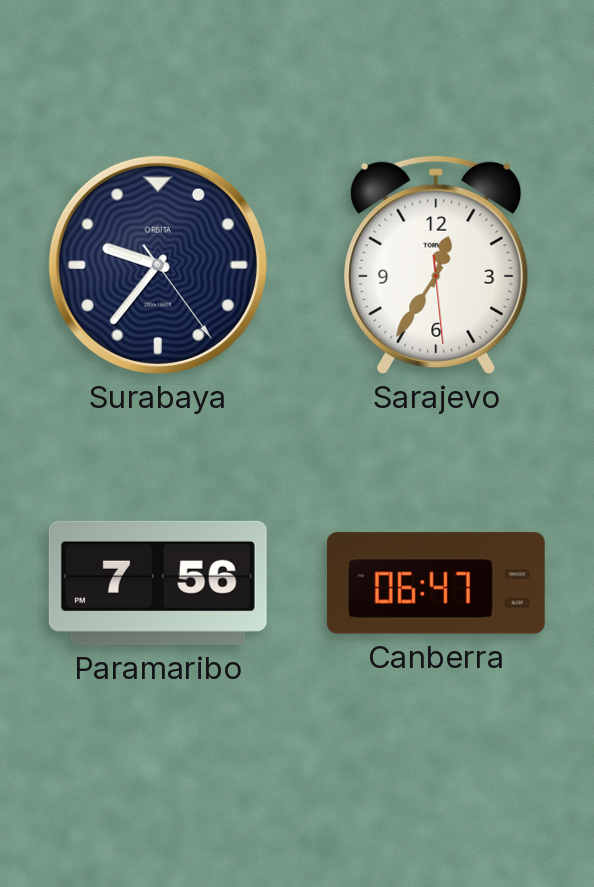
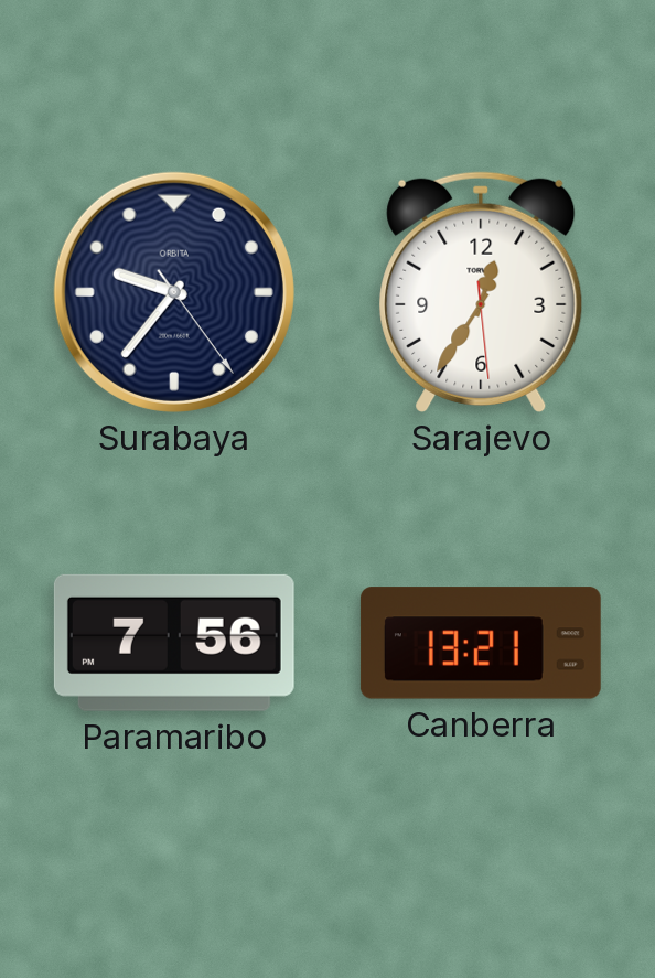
Canberra: 06:47 -> 13:21
